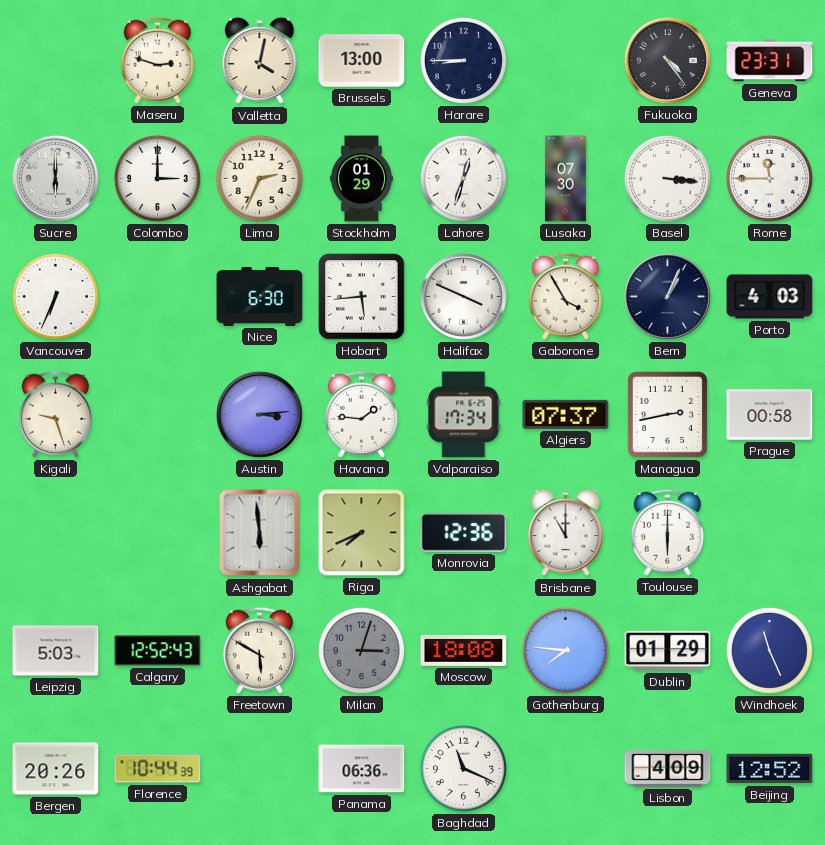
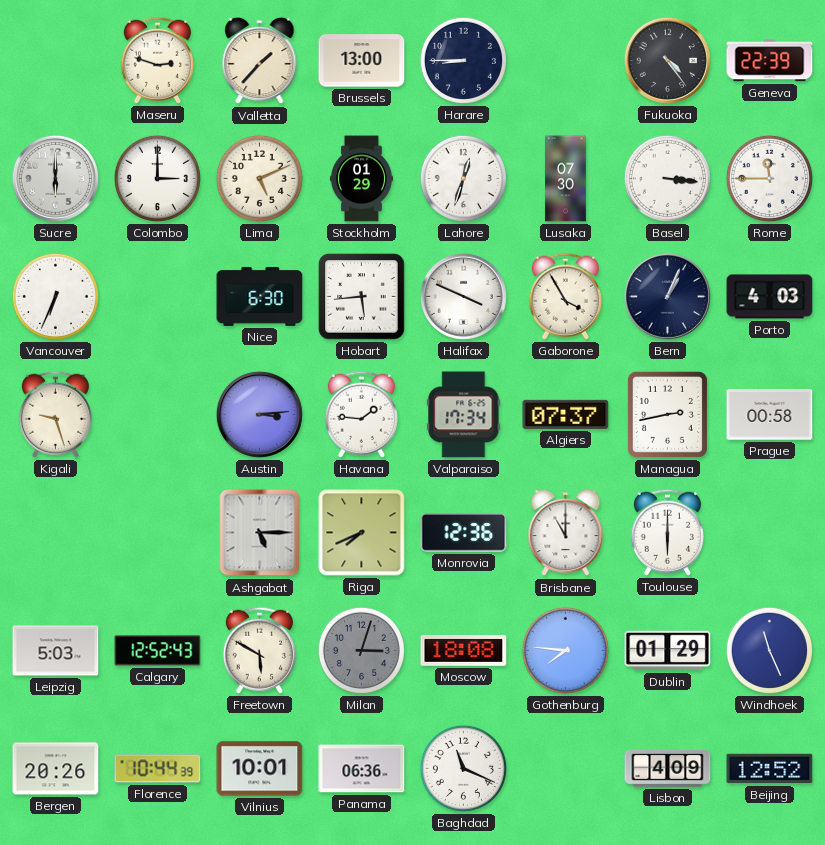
Valletta: 4:02 -> 1:37
Geneva: 23:31 -> 22:39
Lima: 2:34 -> 5:11
Ashgabat: 5:59 -> 5:15
Vilnius: none -> 10:01
